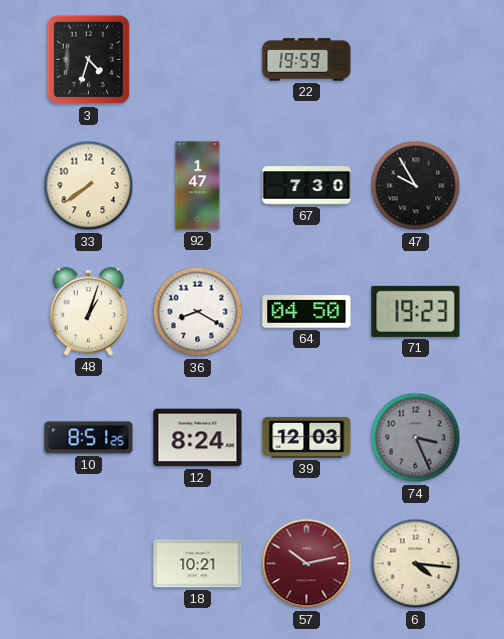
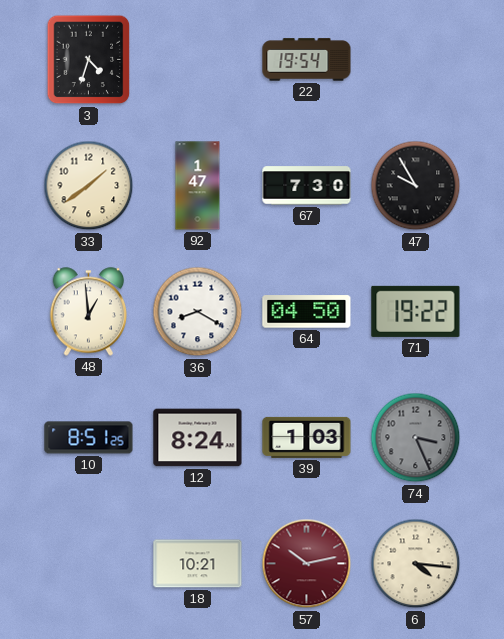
22: 19:59 -> 19:54
33: 7:39 -> 1:39
48: 1:03 -> 12:59
71: 19:23 -> 19:22
39: 12:03 -> 1:03
